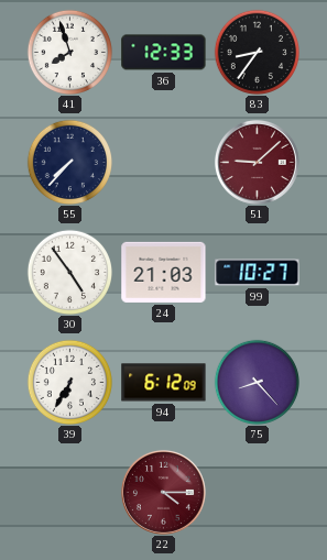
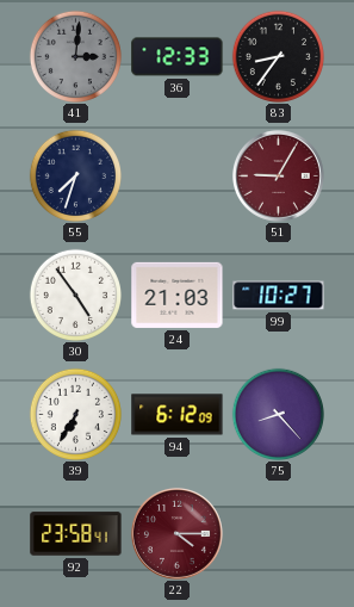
41: 7:57 -> 3:01
41 dial: white -> grey
55: 7:37 -> 7:33
51: 9:08 -> 9:05
92: none -> 23:58
